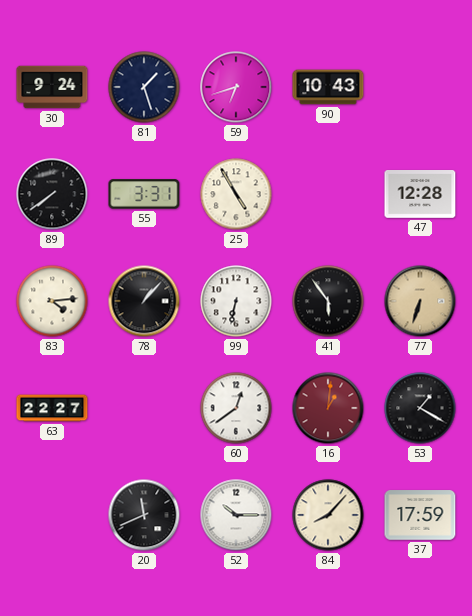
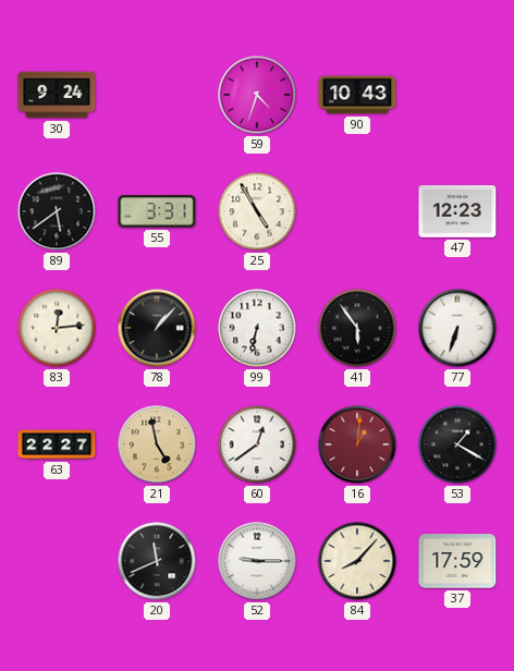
81: 1:27 -> none
59: 6:42 -> 4:33
89: 7:39 -> 5:39
47: 12:28 -> 12:23
83: 4:14 -> 12:14
77 dial: champagne -> white
21: none -> 4:58
52: 10:15 -> 9:15
